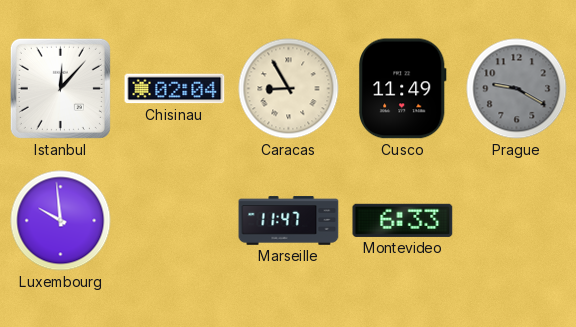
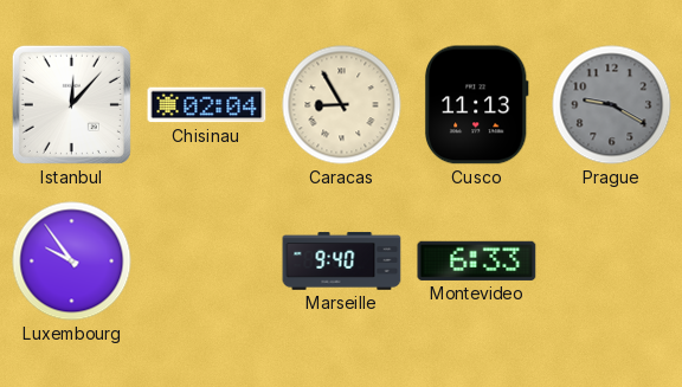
Cusco: 11:49 -> 11:13
Luxembourg: 9:59 -> 9:54
Marseille: 11:47 -> 9:40
